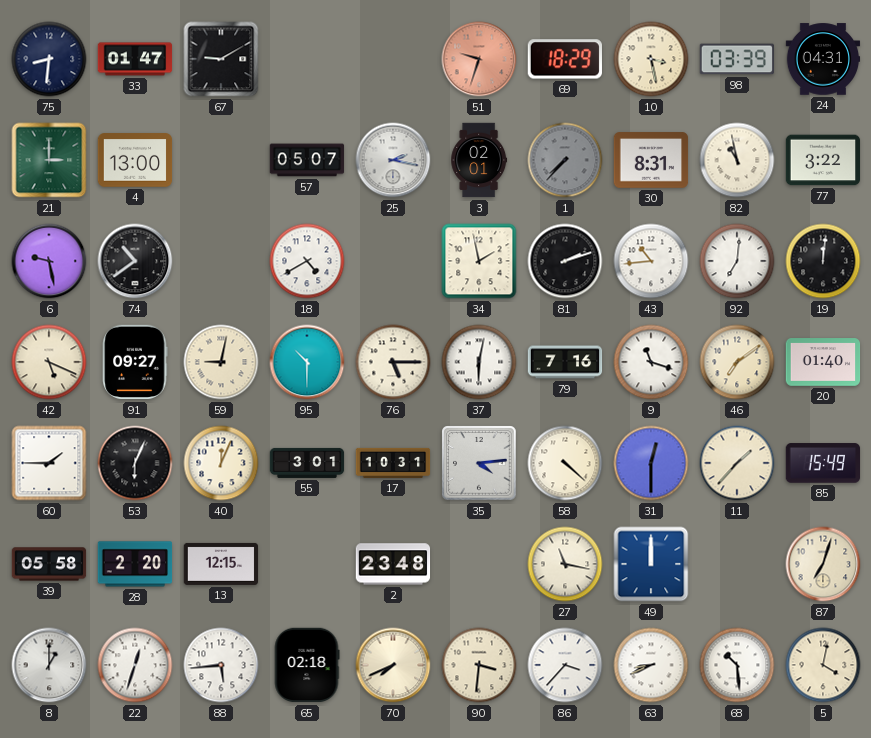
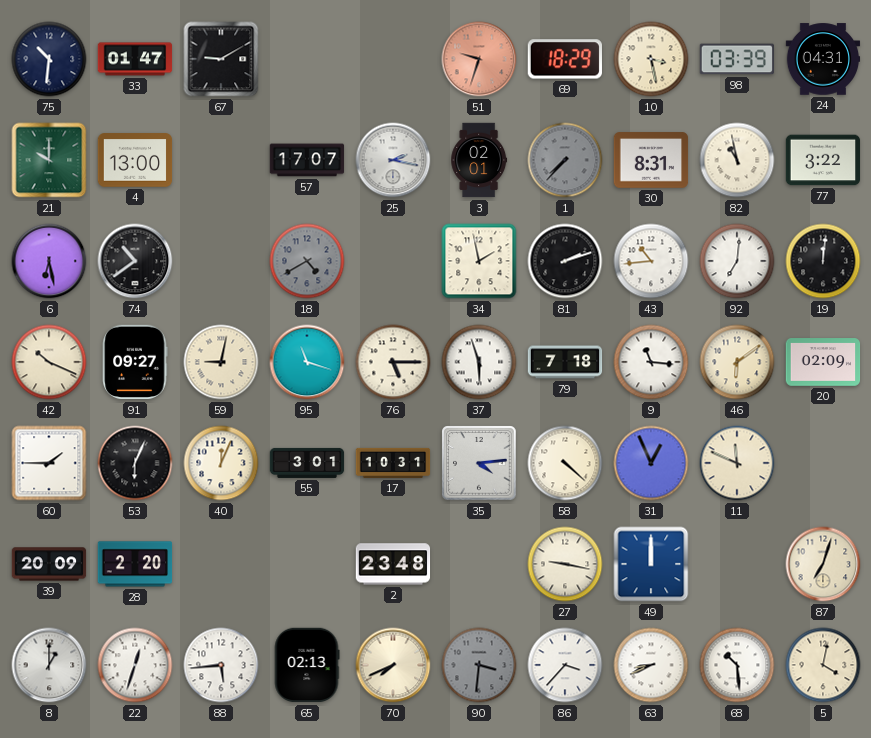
75: 8:31 -> 10:31
21: 3:00 -> 10:00
57: 05:07 -> 17:07
6: 9:28 -> 6:28
18 dial: white -> grey
42: 5:19 -> 10:19
95: 10:30 -> 11:18
37: 6:02 -> 5:57
79: 7:16 -> 7:18
9: 11:18 -> 11:16
46: 7:09 -> 6:09
20: 01:40 -> 02:09
31: 12:30 -> 12:56
11: 1:37 -> 11:49
85: 15:49 -> none
39: 05:58 -> 20:09
13: 12:15 -> none
27: 11:17 -> 9:17
65: 02:18 -> 02:13
90 dial: cream -> grey
